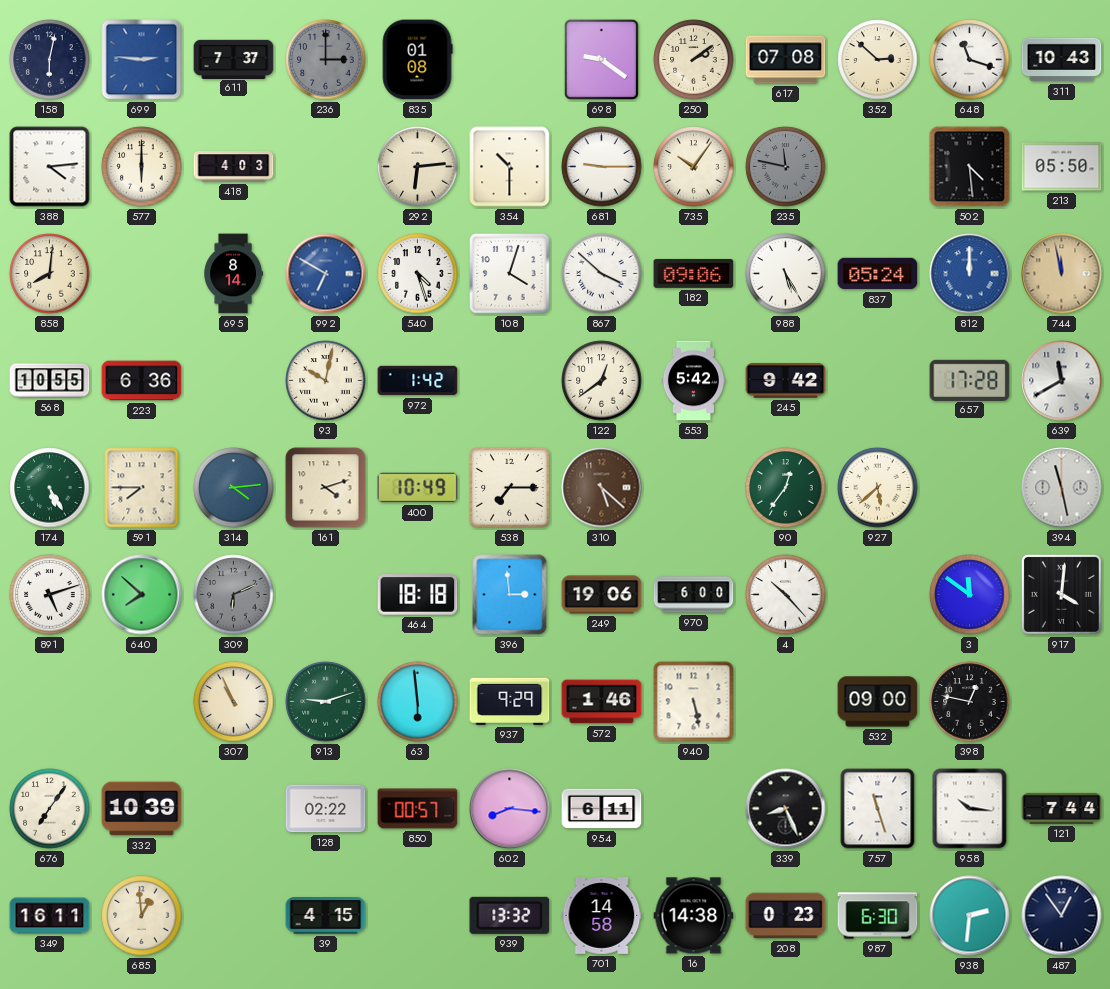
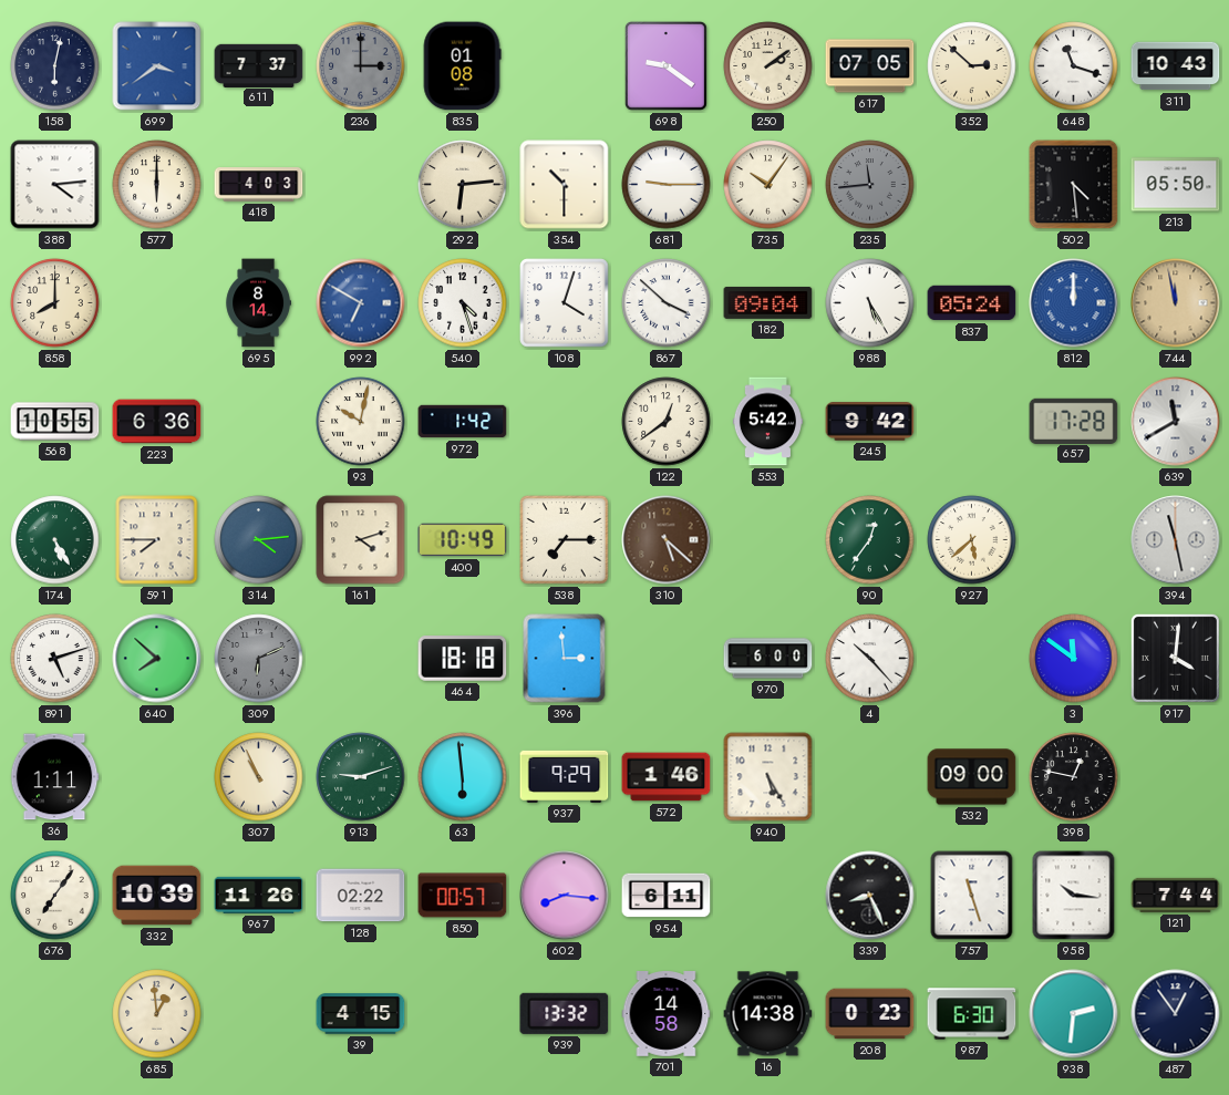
699: 2:46 -> 3:39
617: 07:08 -> 07:05
235: 11:47 -> 11:44
858: 8:01 -> 8:00
182: 09:06 -> 09:04
249: 19:06 -> none
36: none -> 1:11
940: 5:28 -> 5:25
967: none -> 11:26
349: 16:11 -> none
